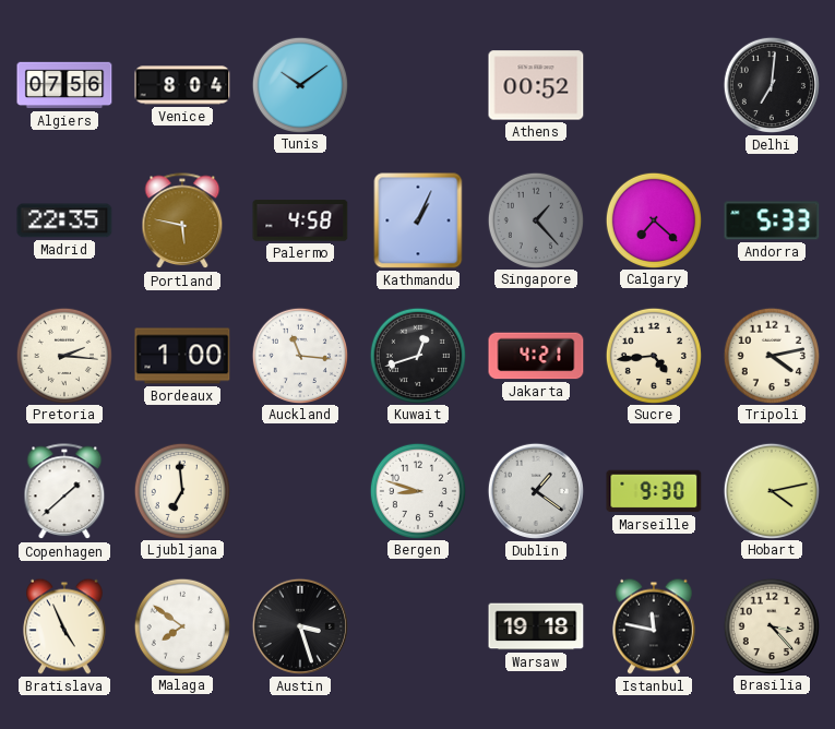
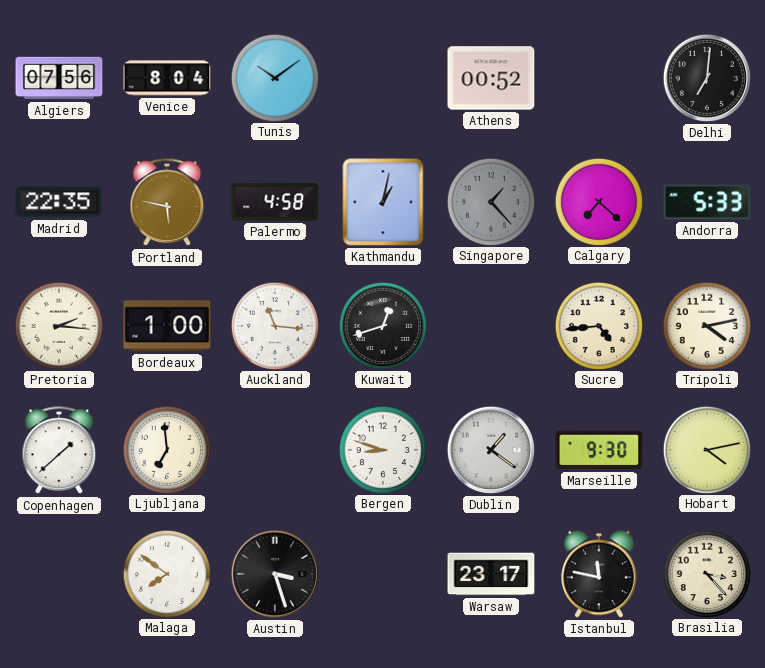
Kathmandu: 1:04 -> 1:02
Jakarta: 4:21 -> none
Bratislava: 4:56 -> none
Warsaw: 19:18 -> 23:17
